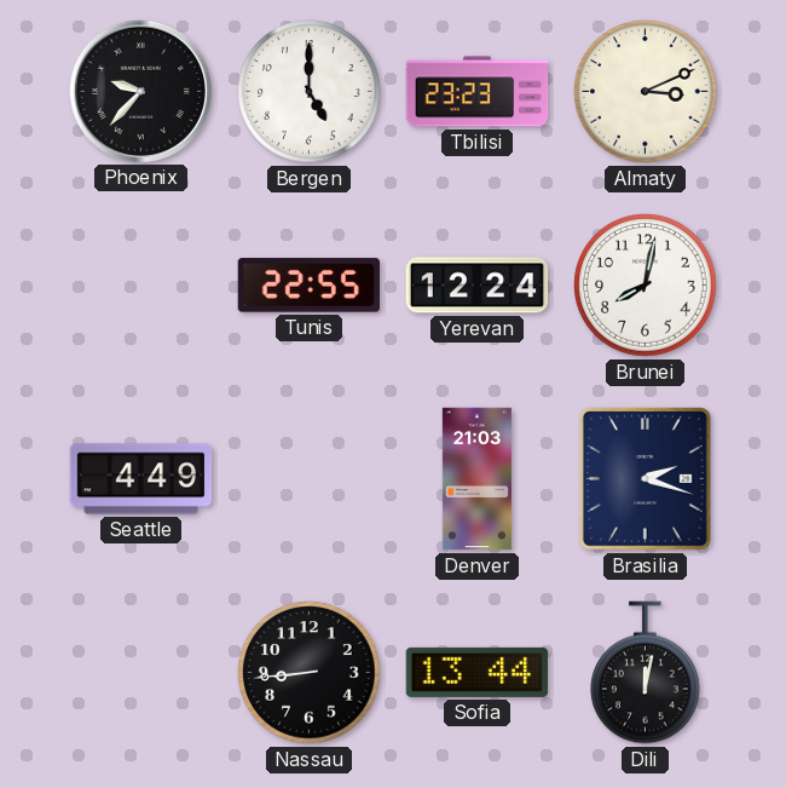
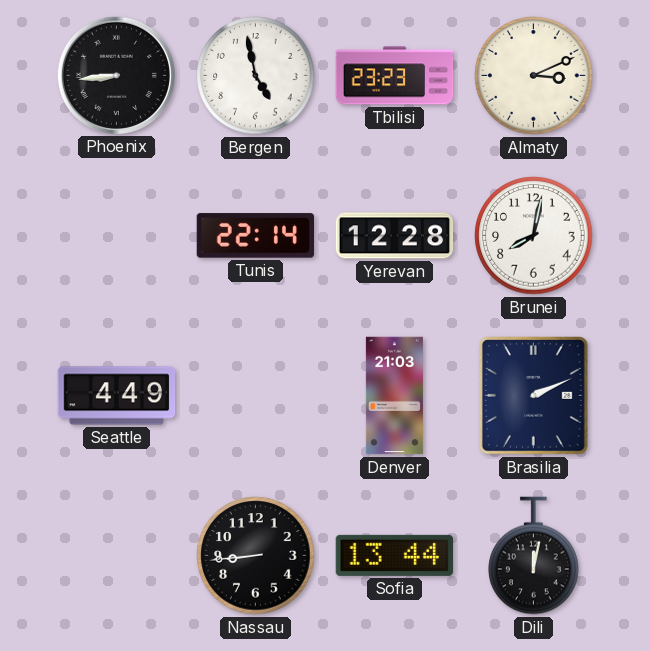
Phoenix: 9:37 -> 8:44
Bergen: 5:00 -> 4:58
Tunis: 22:55 -> 22:14
Yerevan: 12:24 -> 12:28
Brasilia: 2:18 -> 2:11
